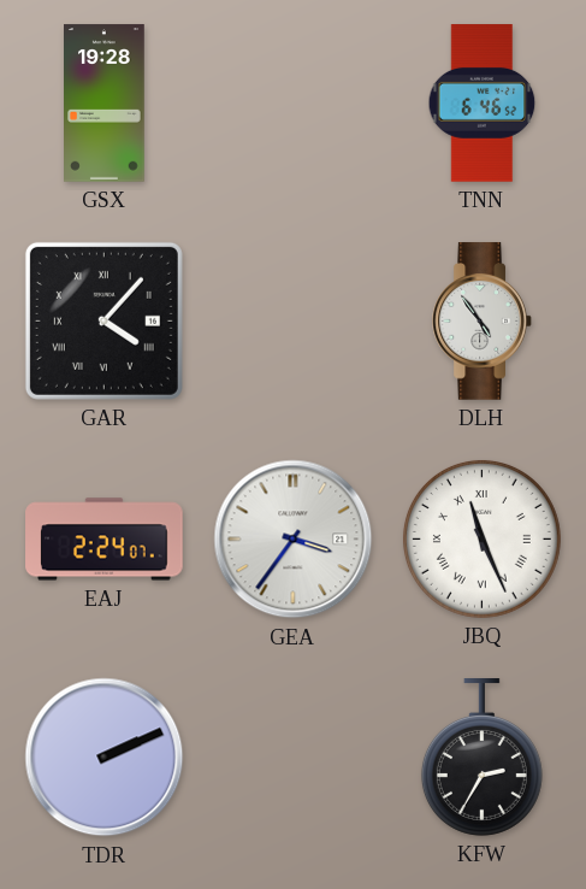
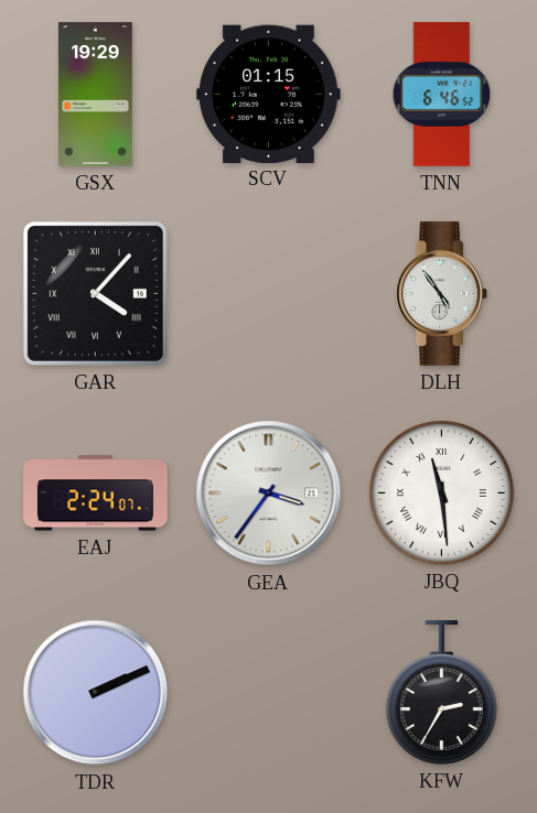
GSX: 19:28 -> 19:29
SCV: none -> 01:15
JBQ: 11:26 -> 11:29
